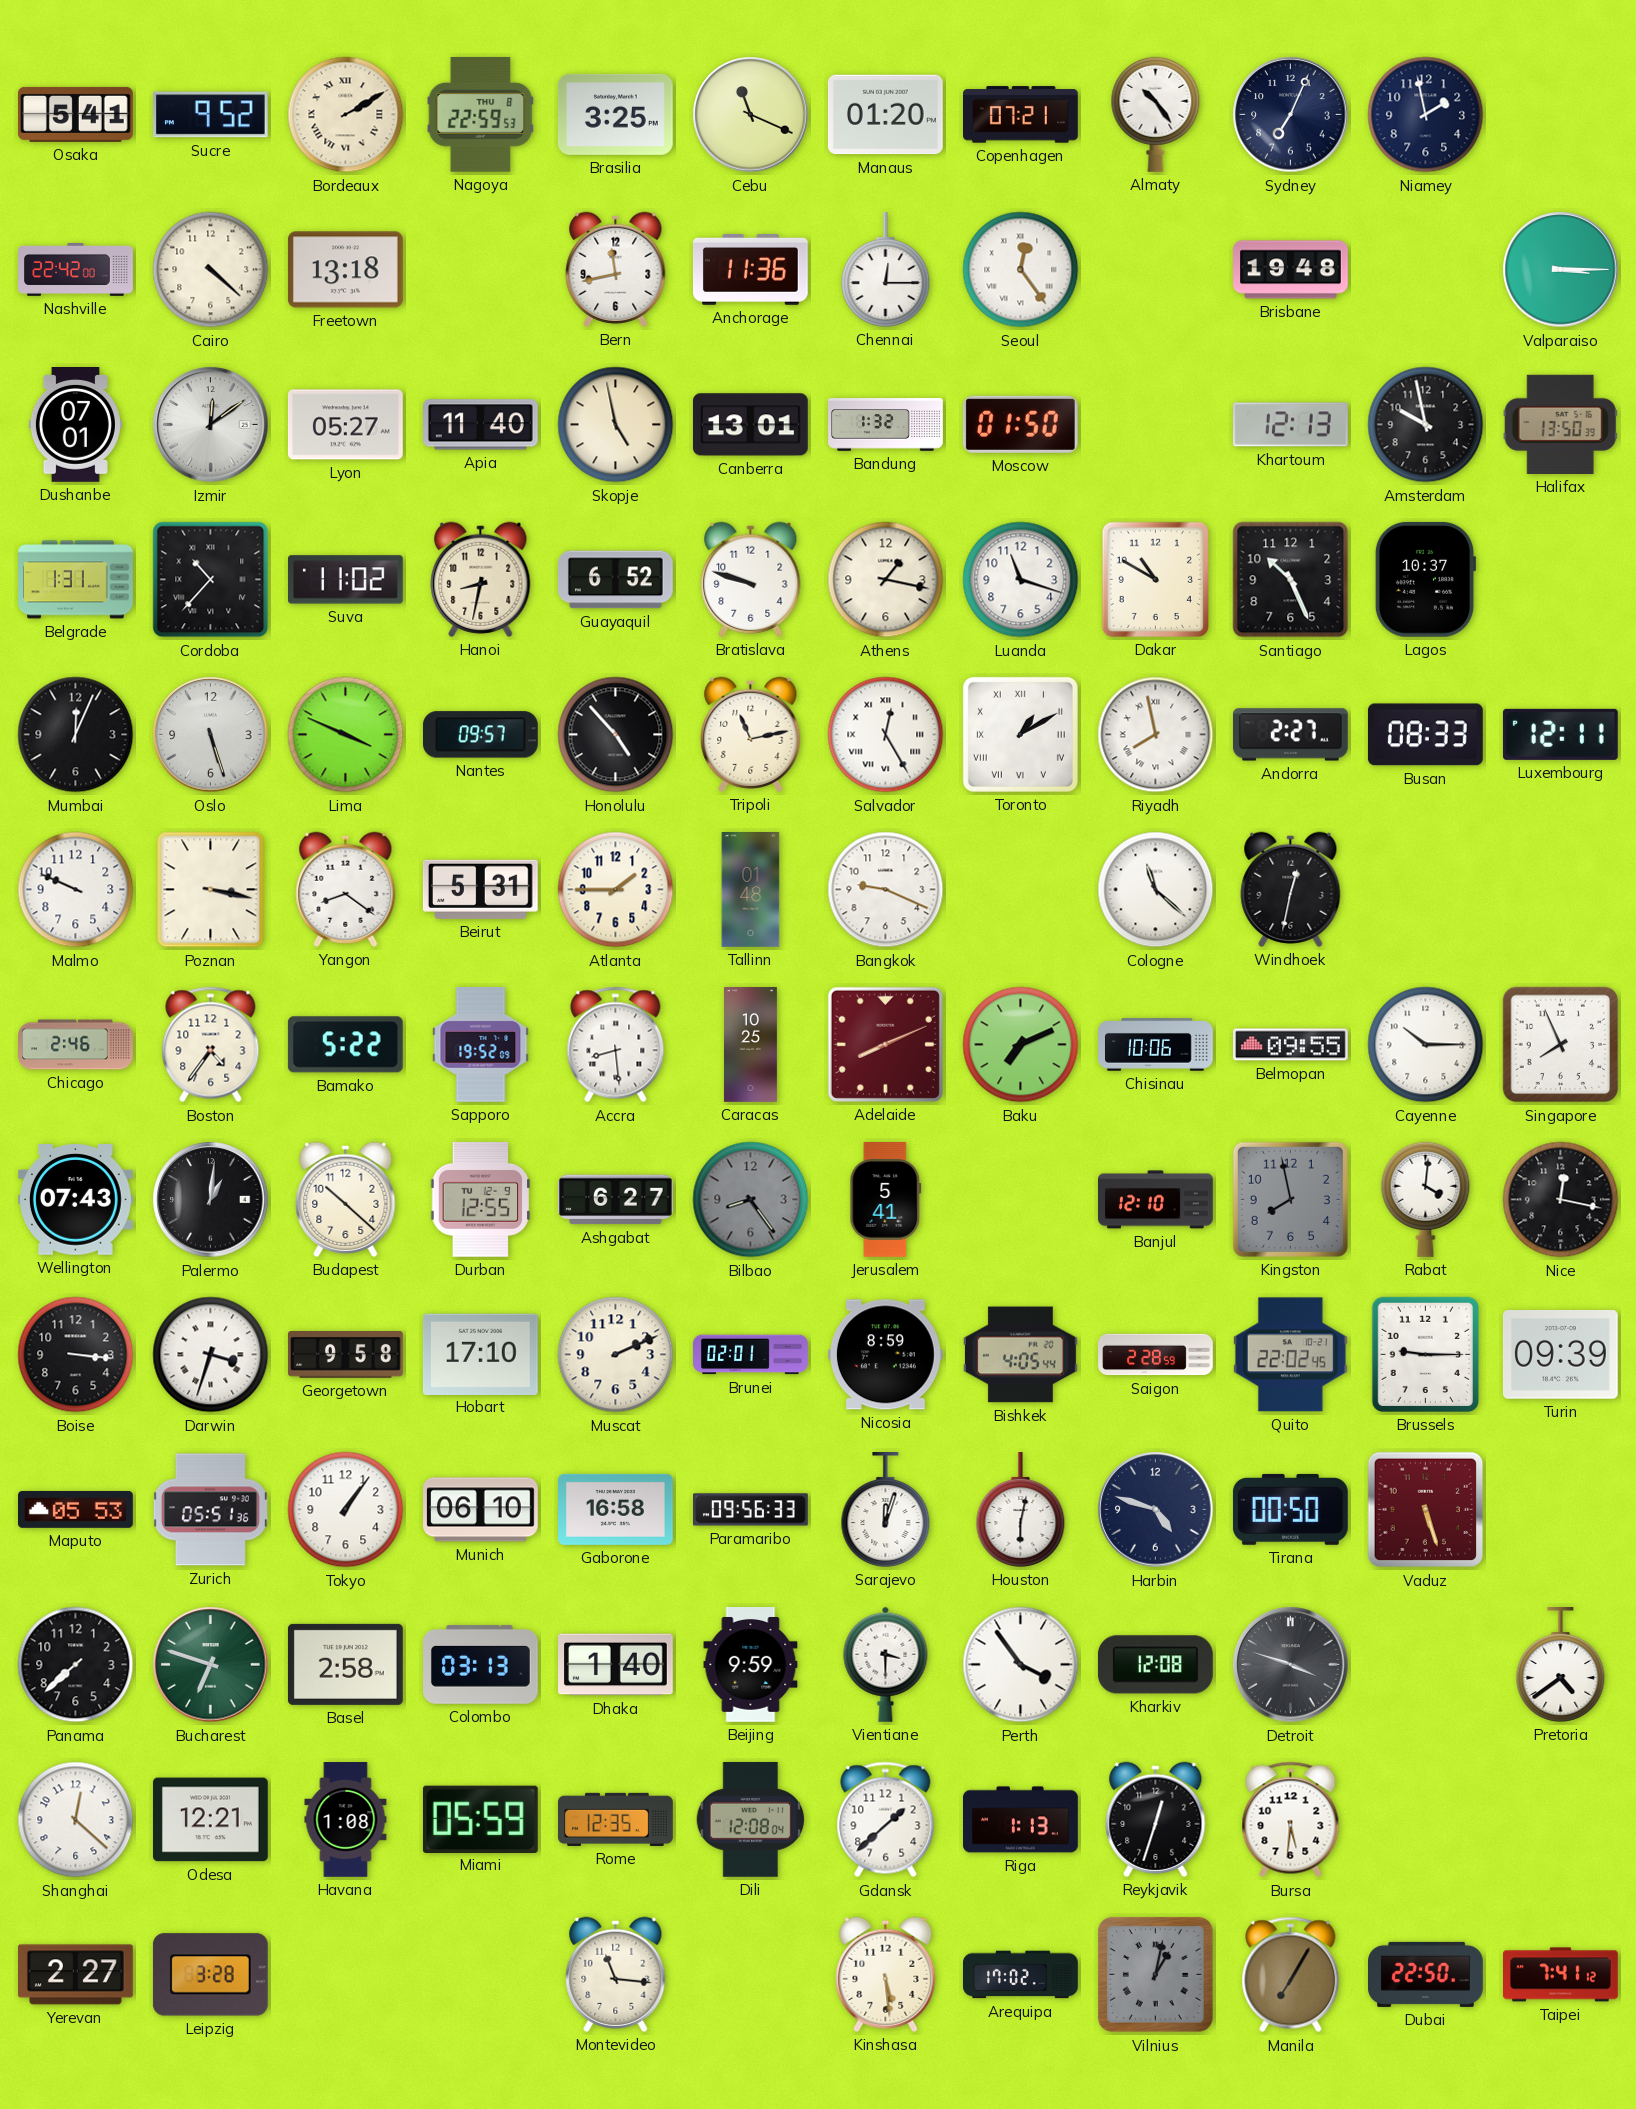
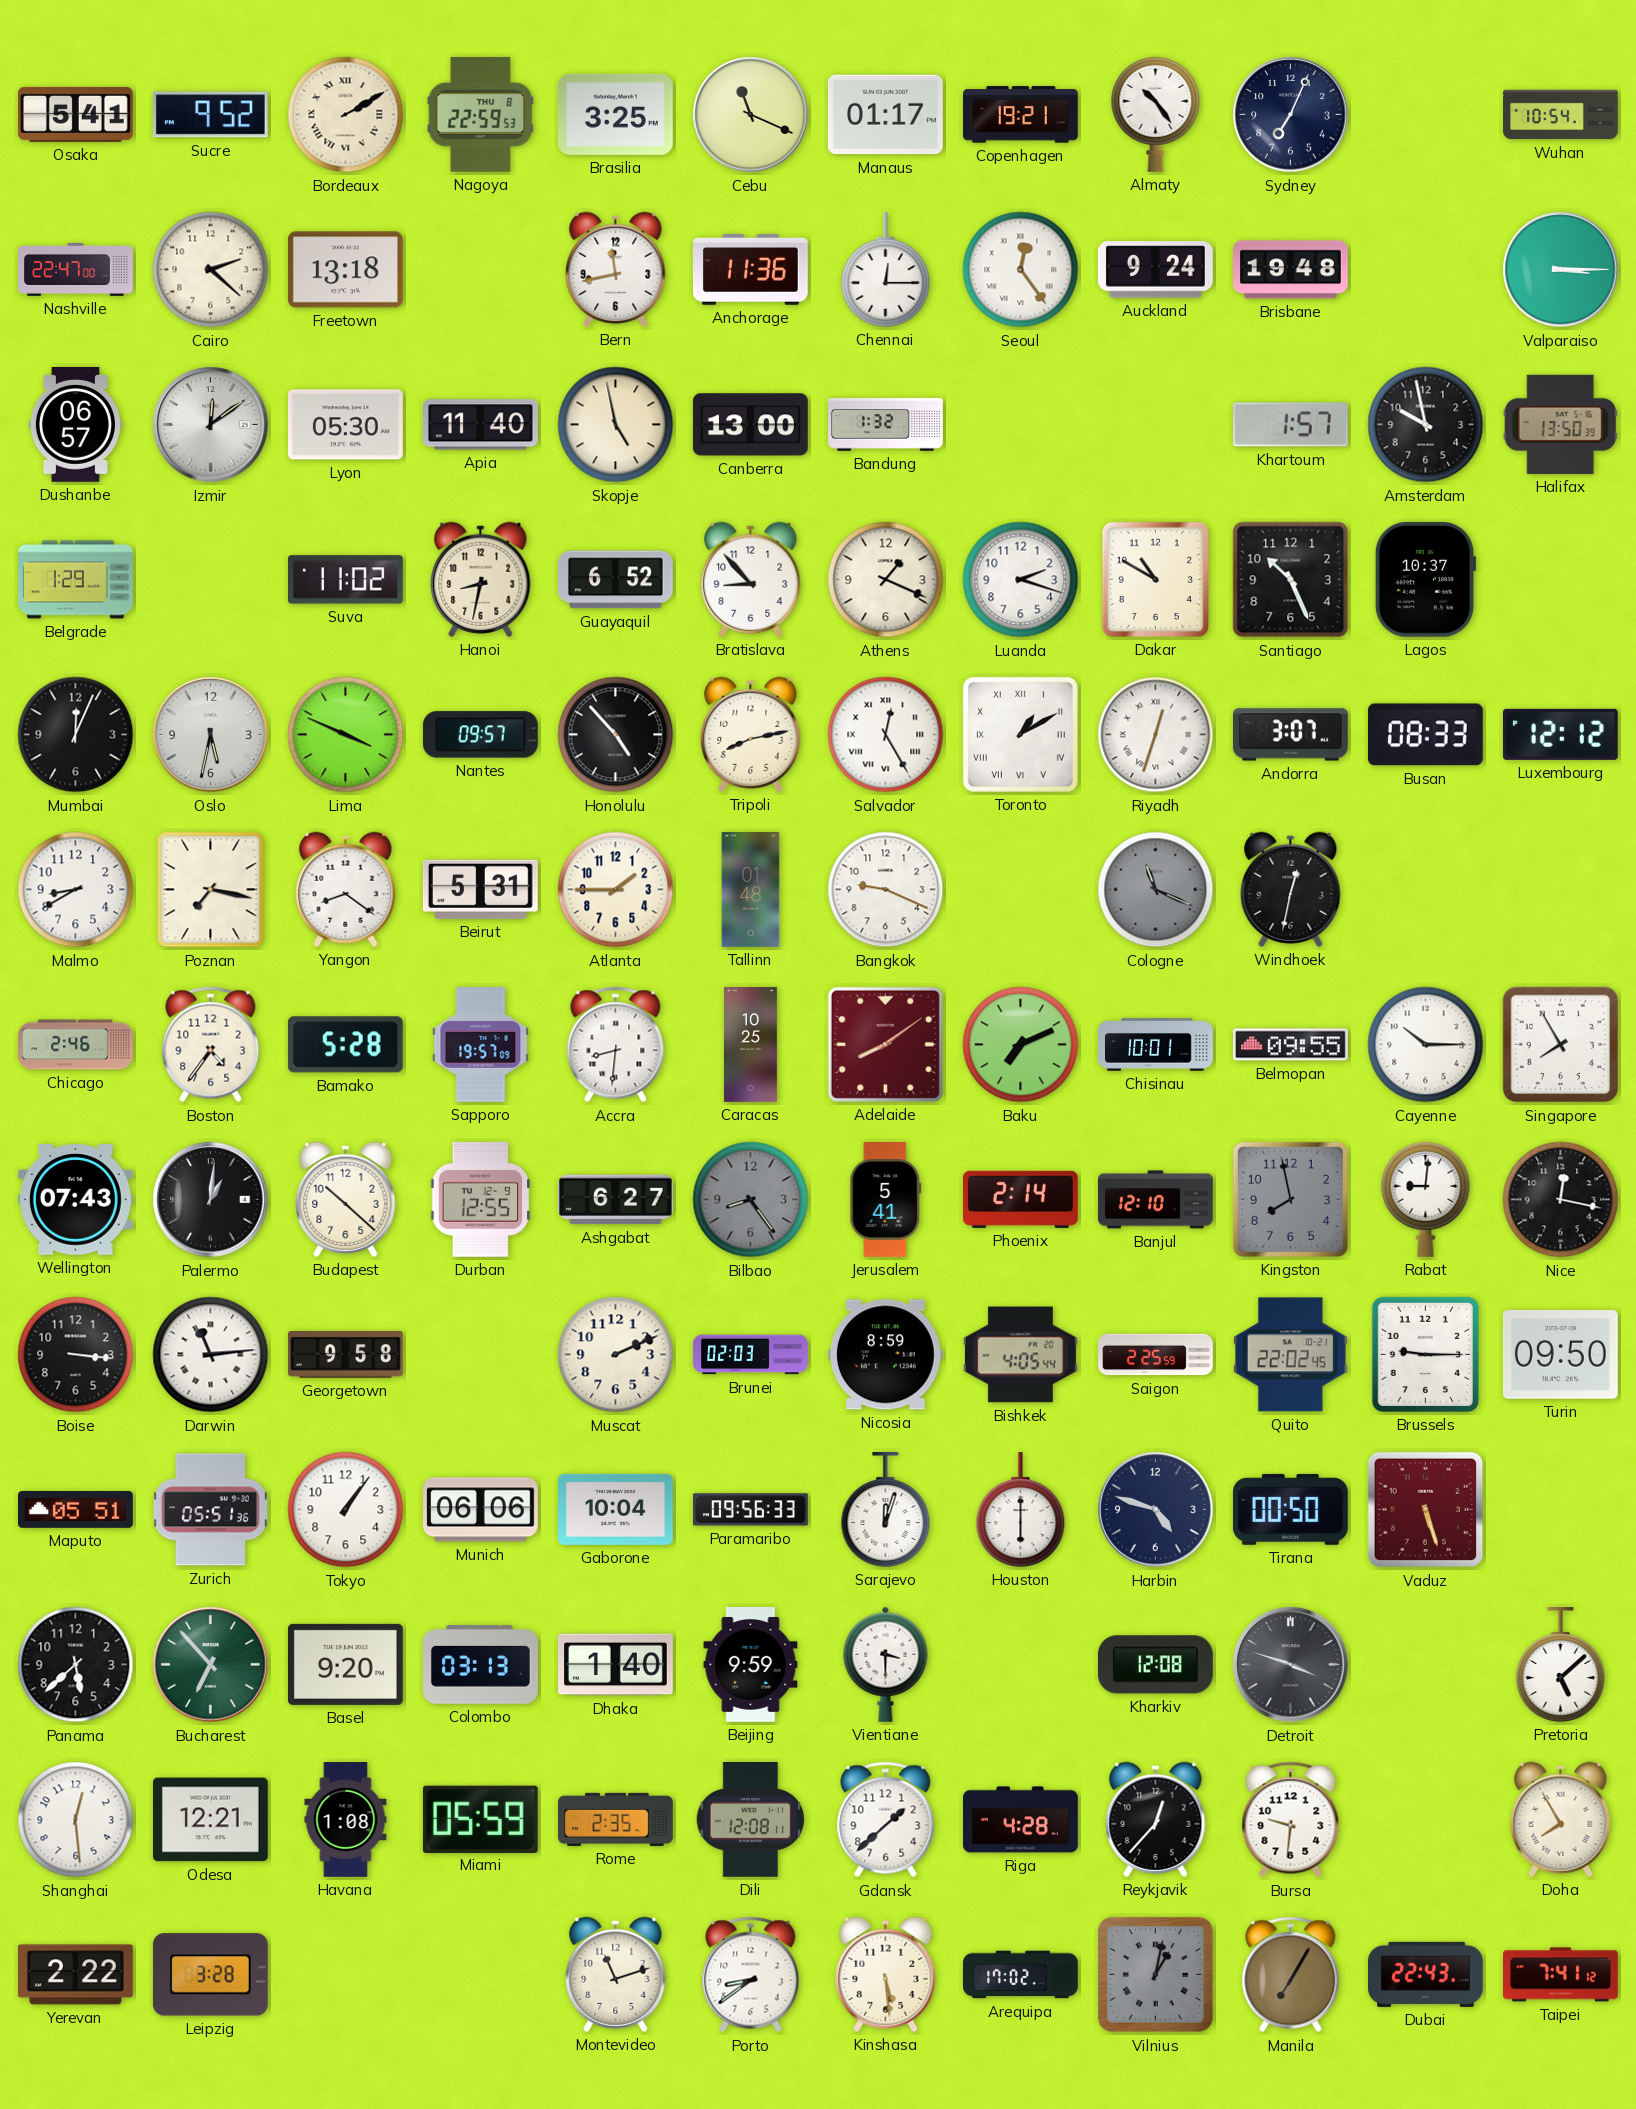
Manaus: 01:20 -> 01:17
Copenhagen: 07:21 -> 19:21
Niamey: 1:58 -> none
Wuhan: none -> 10:54
Nashville: 22:42 -> 22:47
Cairo: 4:22 -> 2:22
Auckland: none -> 9:24
Dushanbe: 07:01 -> 06:57
Lyon: 05:27 -> 05:30
Canberra: 13:01 -> 13:00
Moscow: 01:50 -> none
Khartoum: 12:13 -> 1:57
Belgrade: 1:31 -> 1:29
Cordoba: 10:37 -> none
Bratislava: 9:48 -> 8:53
Athens: 1:17 -> 1:19
Luanda: 11:18 -> 2:18
Oslo: 5:27 -> 5:32
Tripoli: 11:13 -> 8:13
Riyadh: 7:58 -> 12:33
Andorra: 2:27 -> 3:07
Luxembourg: 12:11 -> 12:12
Malmo: 9:49 -> 8:40
Poznan: 3:17 -> 7:17
Cologne: 11:22 -> 11:19
Cologne dial: white -> grey
Bamako: 5:22 -> 5:28
Sapporo: 19:52 -> 19:57
Accra: 8:29 -> 8:31
Adelaide: 8:11 -> 8:09
Chisinau: 10:06 -> 10:01
Singapore: 7:56 -> 7:55
Phoenix: none -> 2:14
Rabat: 4:01 -> 9:01
Darwin: 3:33 -> 11:14
Hobart: 17:10 -> none
Brunei: 02:01 -> 02:03
Saigon: 2:28 -> 2:25
Turin: 09:39 -> 09:50
Maputo: 05:53 -> 05:51
Munich: 06:10 -> 06:06
Gaborone: 16:58 -> 10:04
Houston: 6:02 -> 6:00
Panama: 7:38 -> 5:38
Bucharest: 6:48 -> 6:53
Basel: 2:58 -> 9:20
Perth: 3:54 -> none
Pretoria: 4:39 -> 5:08
Shanghai: 12:22 -> 12:29
Rome: 12:35 -> 2:35
Dili: 12:08:04 -> 12:08:11
Riga: 1:13 -> 4:28
Reykjavik: 12:33 -> 12:37
Bursa: 5:31 -> 9:31
Doha: none -> 7:55
Yerevan: 2:27 -> 2:22
Montevideo: 11:16 -> 11:12
Porto: none -> 8:39
Dubai: 22:50 -> 22:43
